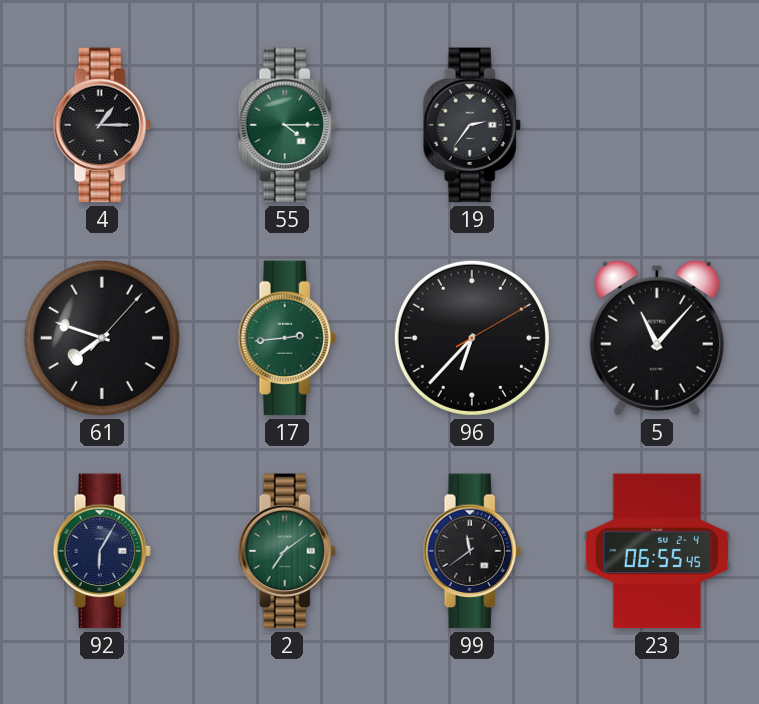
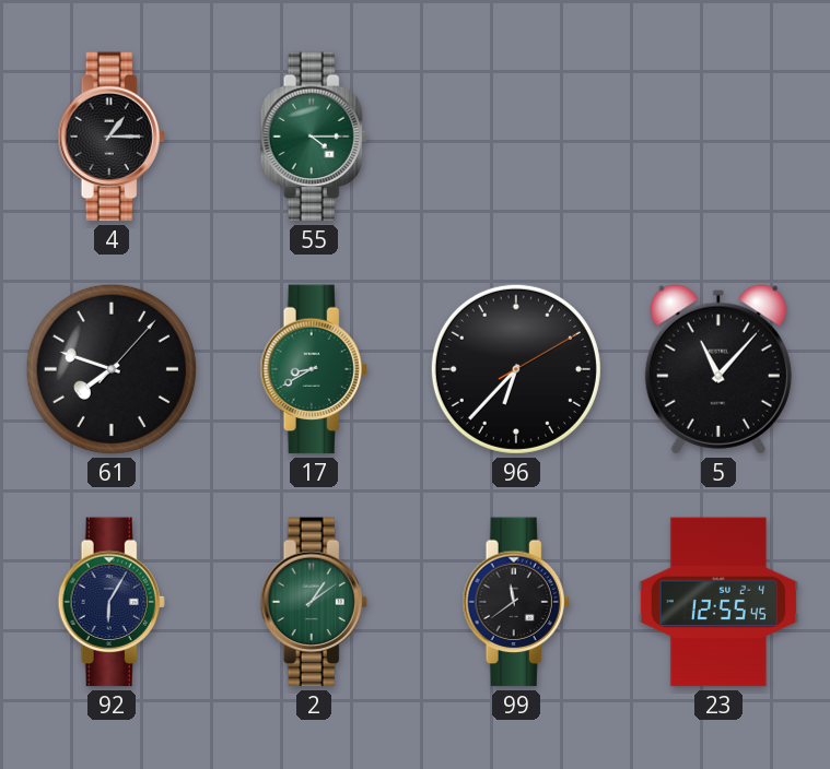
19: 2:36 -> none
17: 2:44 -> 8:40
2: 7:09 -> 1:09
23: 06:55 -> 12:55
